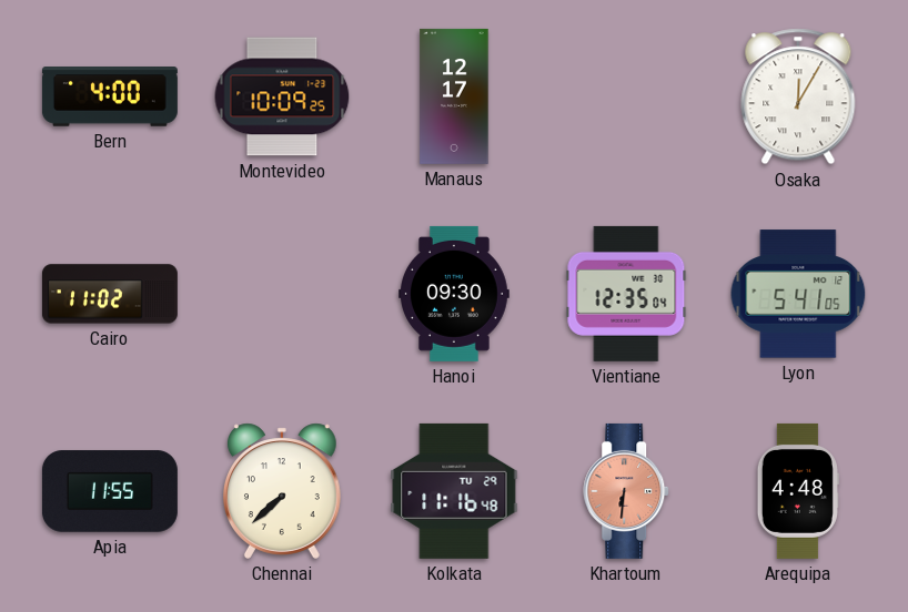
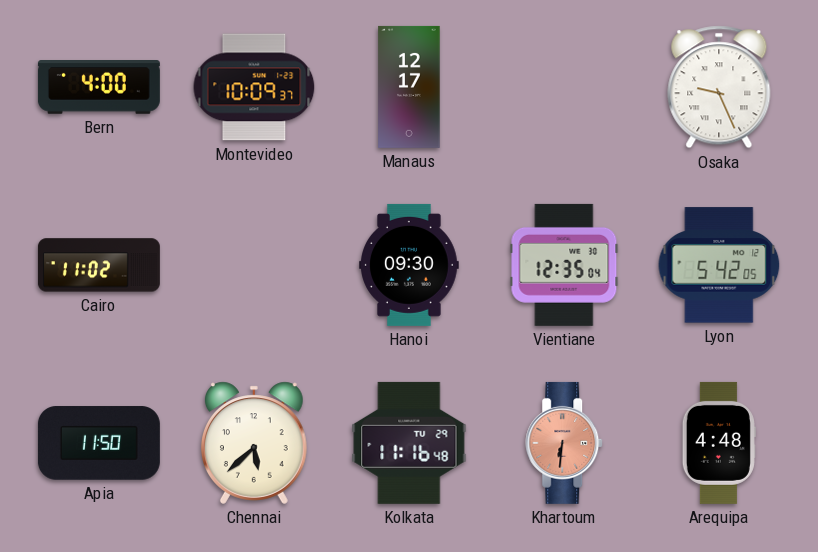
Montevideo: 10:09:25 -> 10:09:37
Osaka: 12:05 -> 9:26
Lyon: 5:41 -> 5:42
Apia: 11:55 -> 11:50
Chennai: 7:38 -> 5:38
